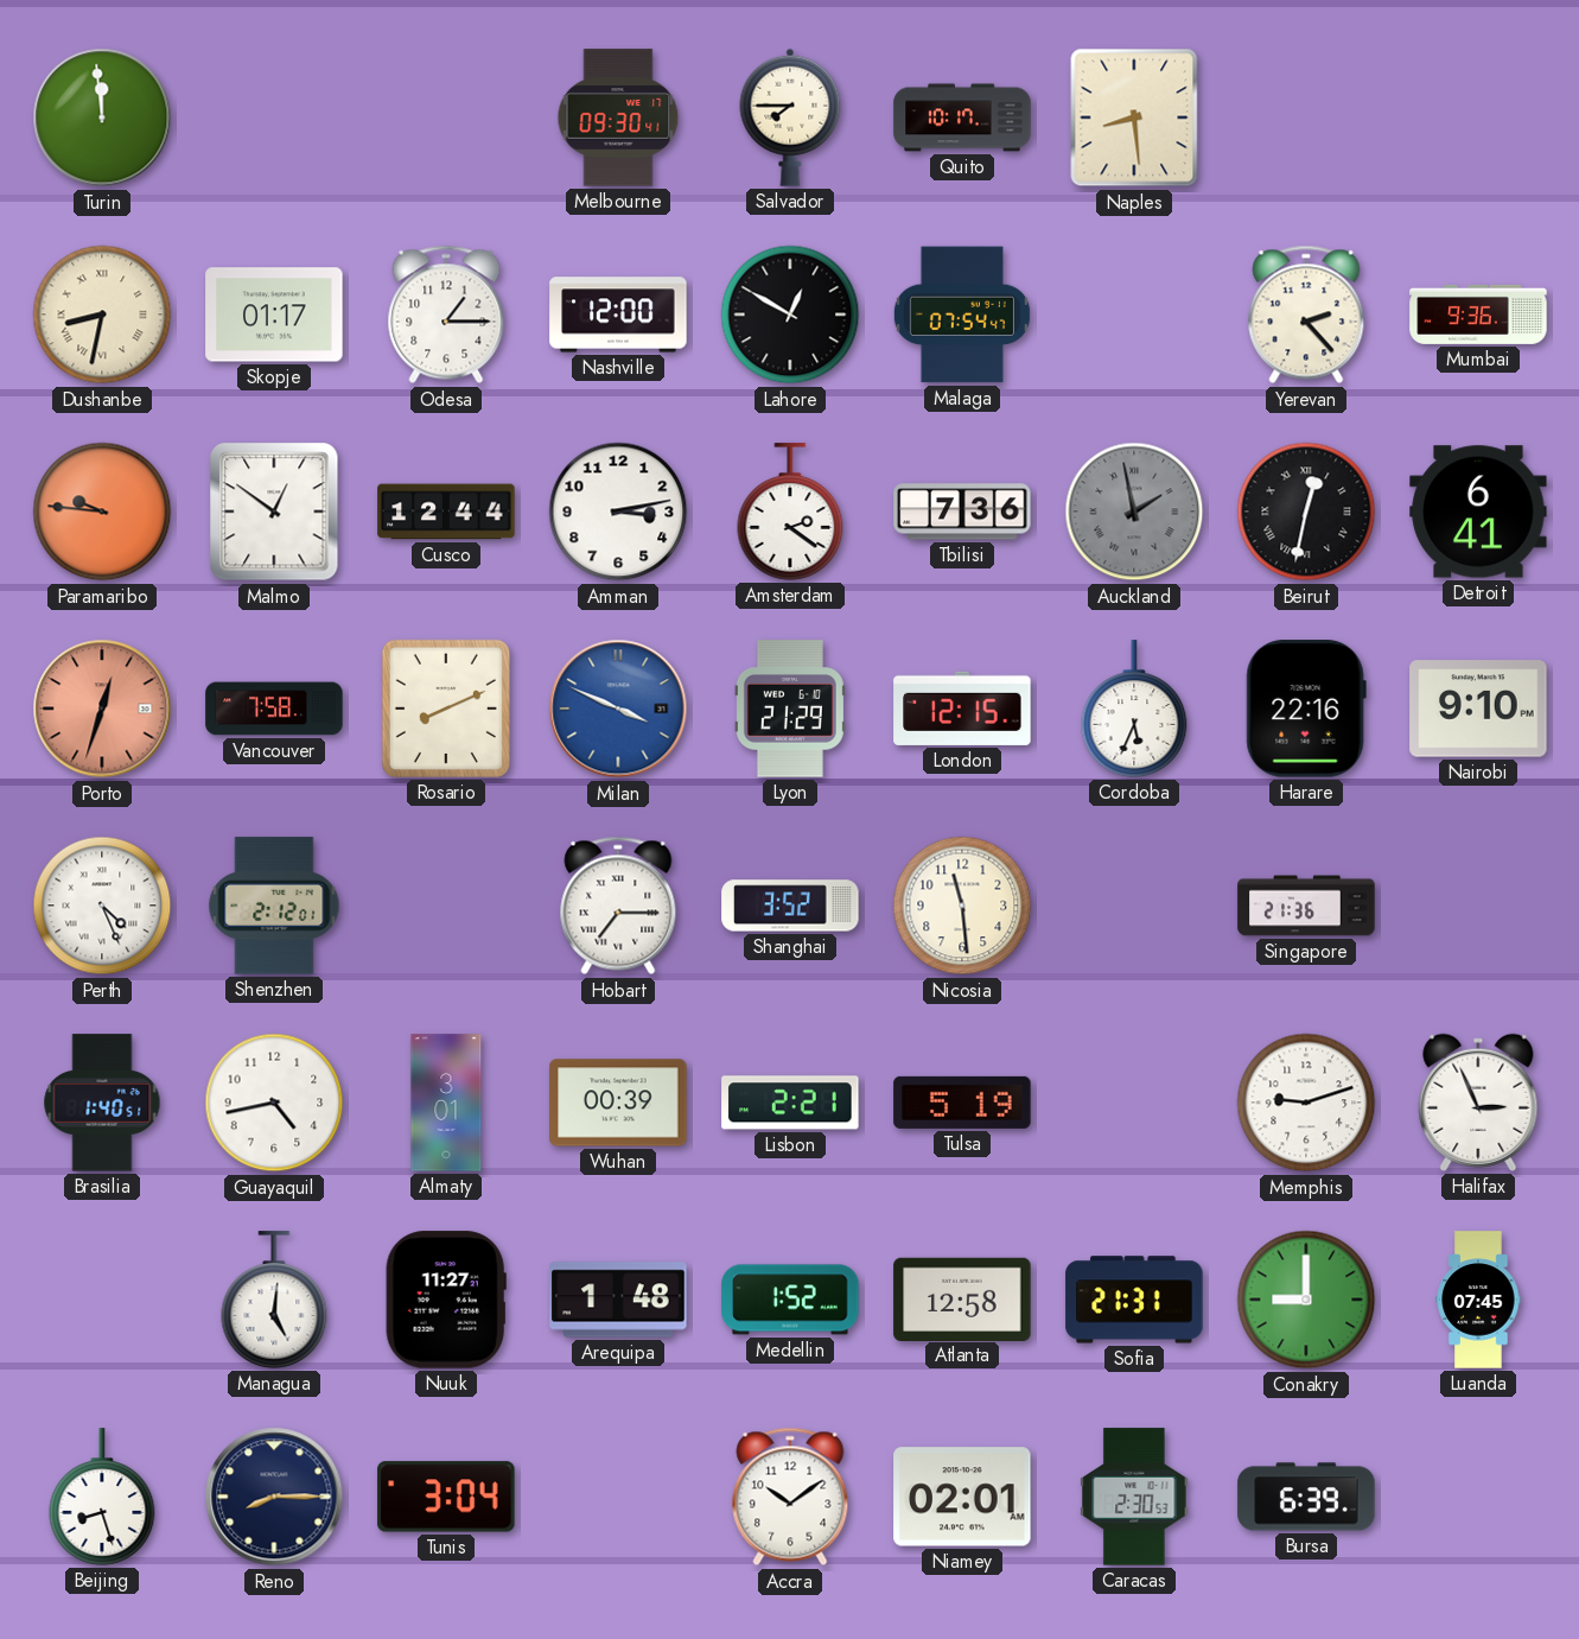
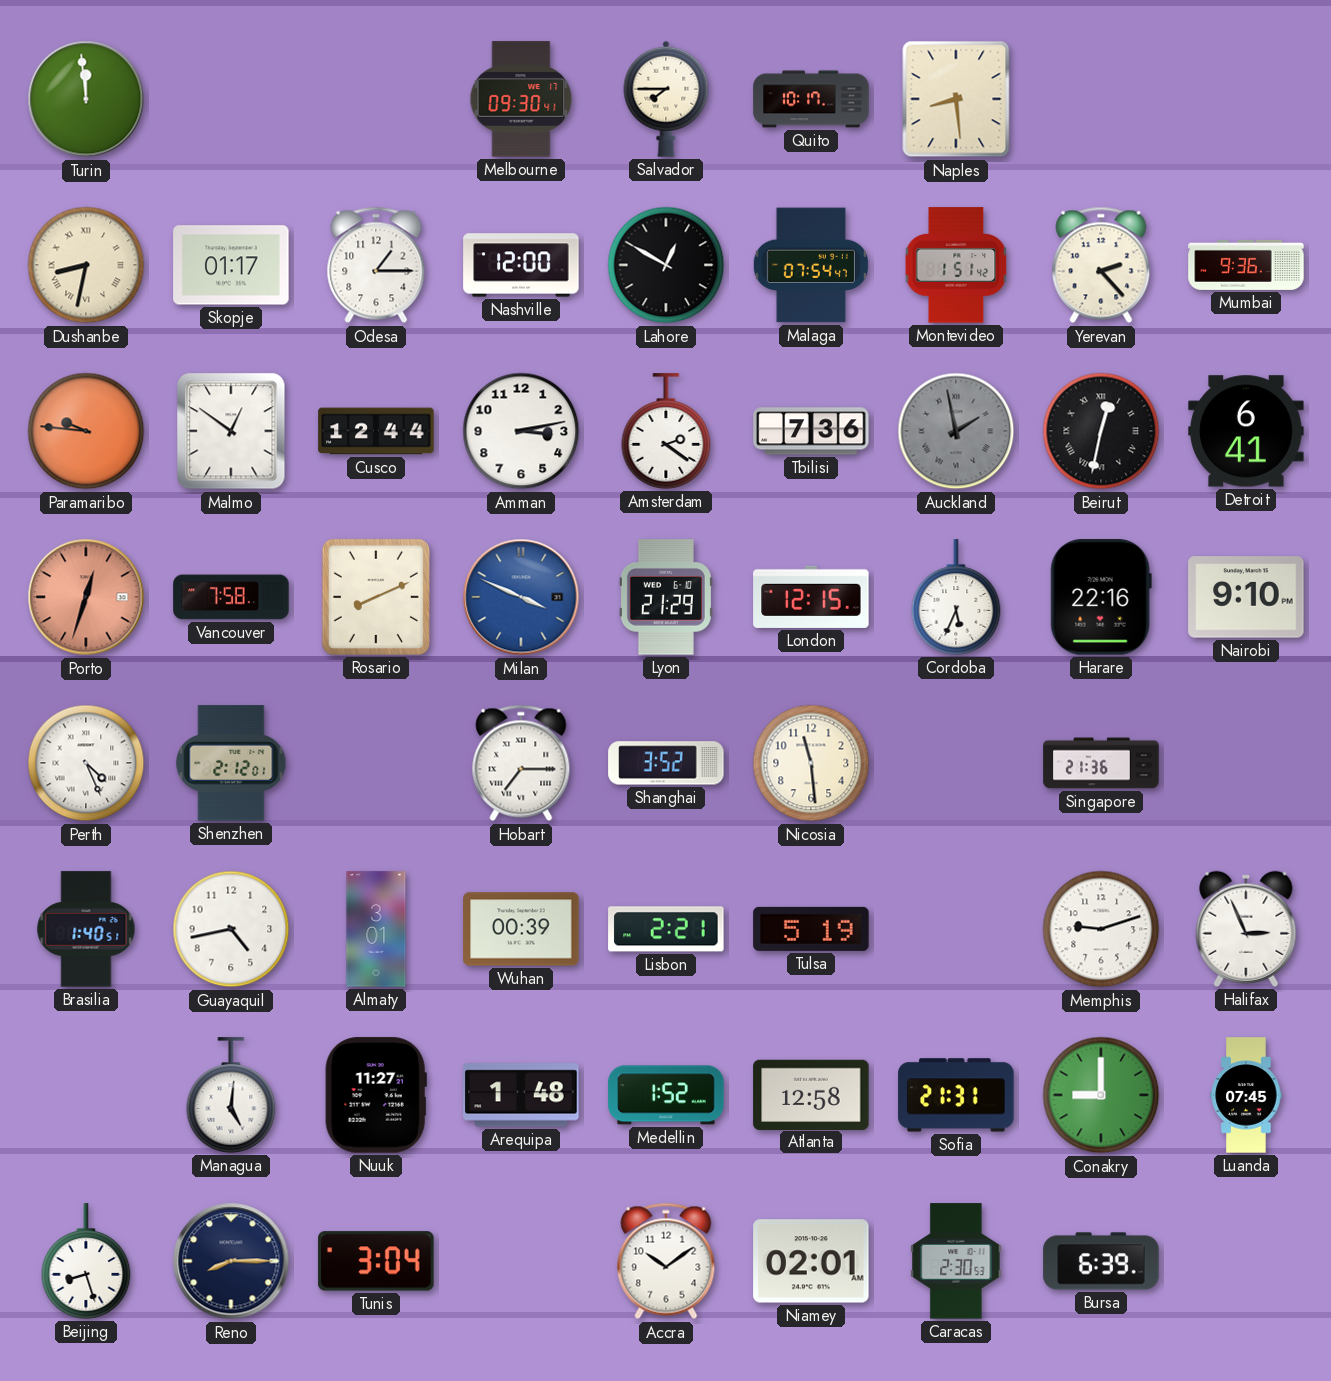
Montevideo: none -> 1:51
